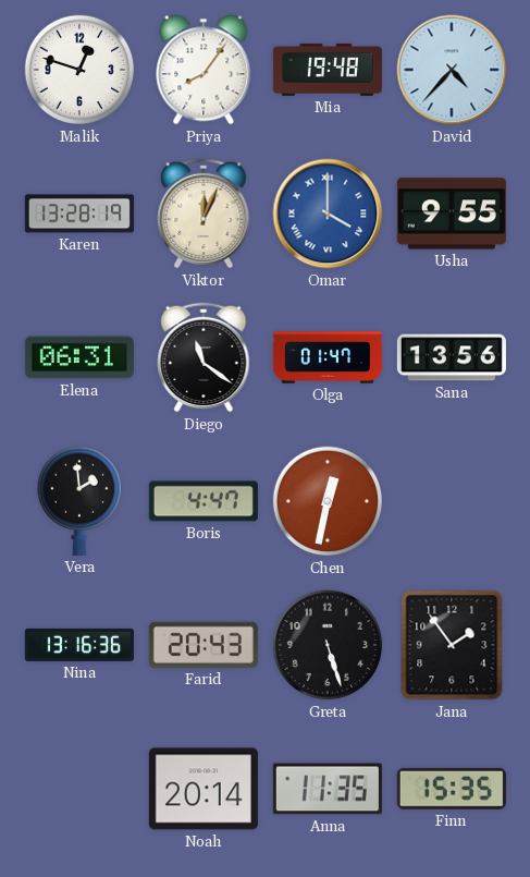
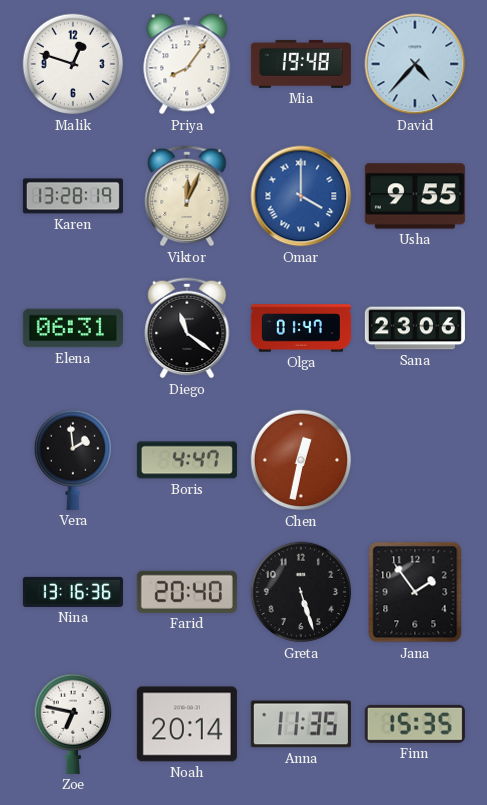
Sana: 13:56 -> 23:06
Farid: 20:43 -> 20:40
Zoe: none -> 6:47
